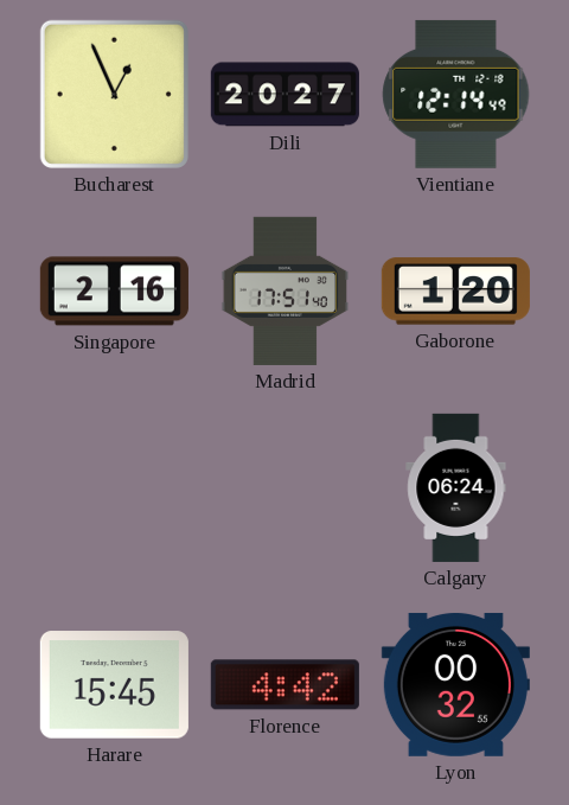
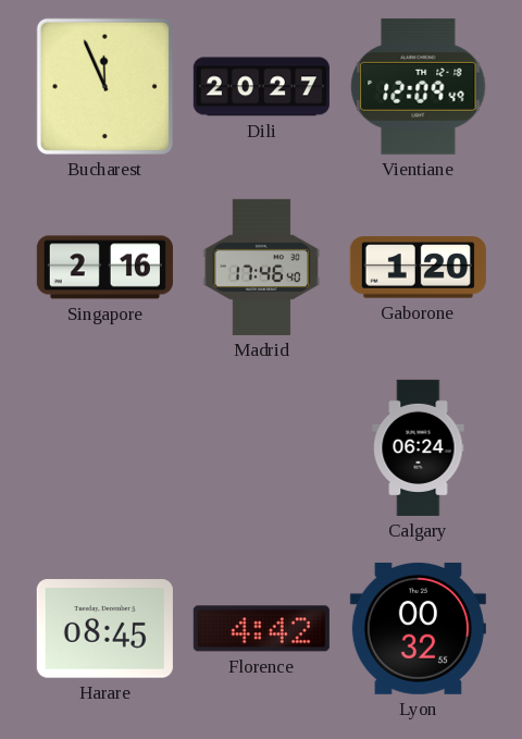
Bucharest: 12:56 -> 11:56
Vientiane: 12:14 -> 12:09
Madrid: 17:51 -> 17:46
Harare: 15:45 -> 08:45
